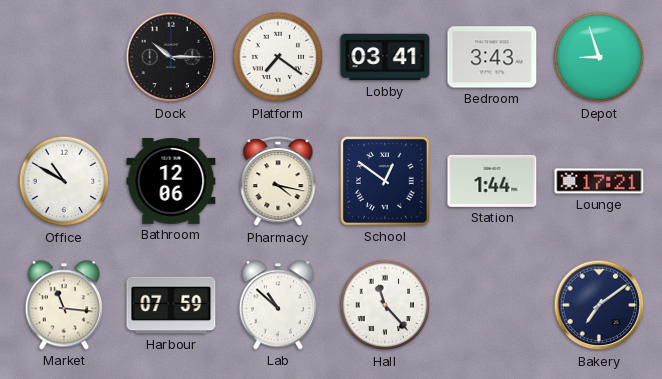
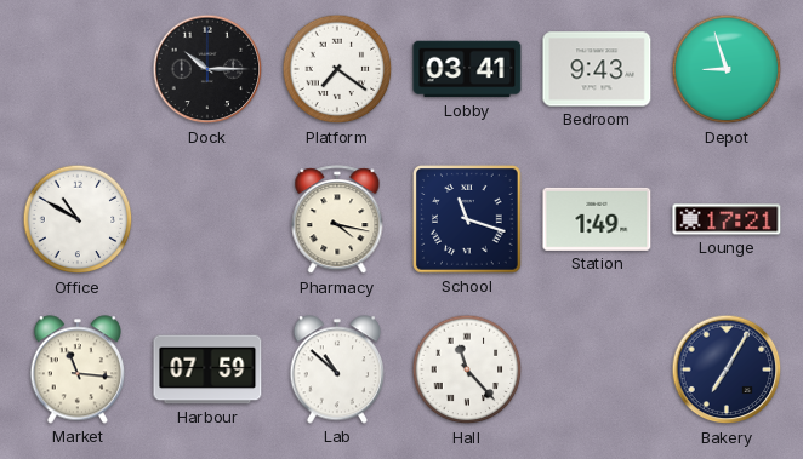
Bedroom: 3:43 -> 9:43
Bathroom: 12:06 -> none
School: 12:51 -> 11:18
Station: 1:44 -> 1:49
Bakery: 7:09 -> 7:05
